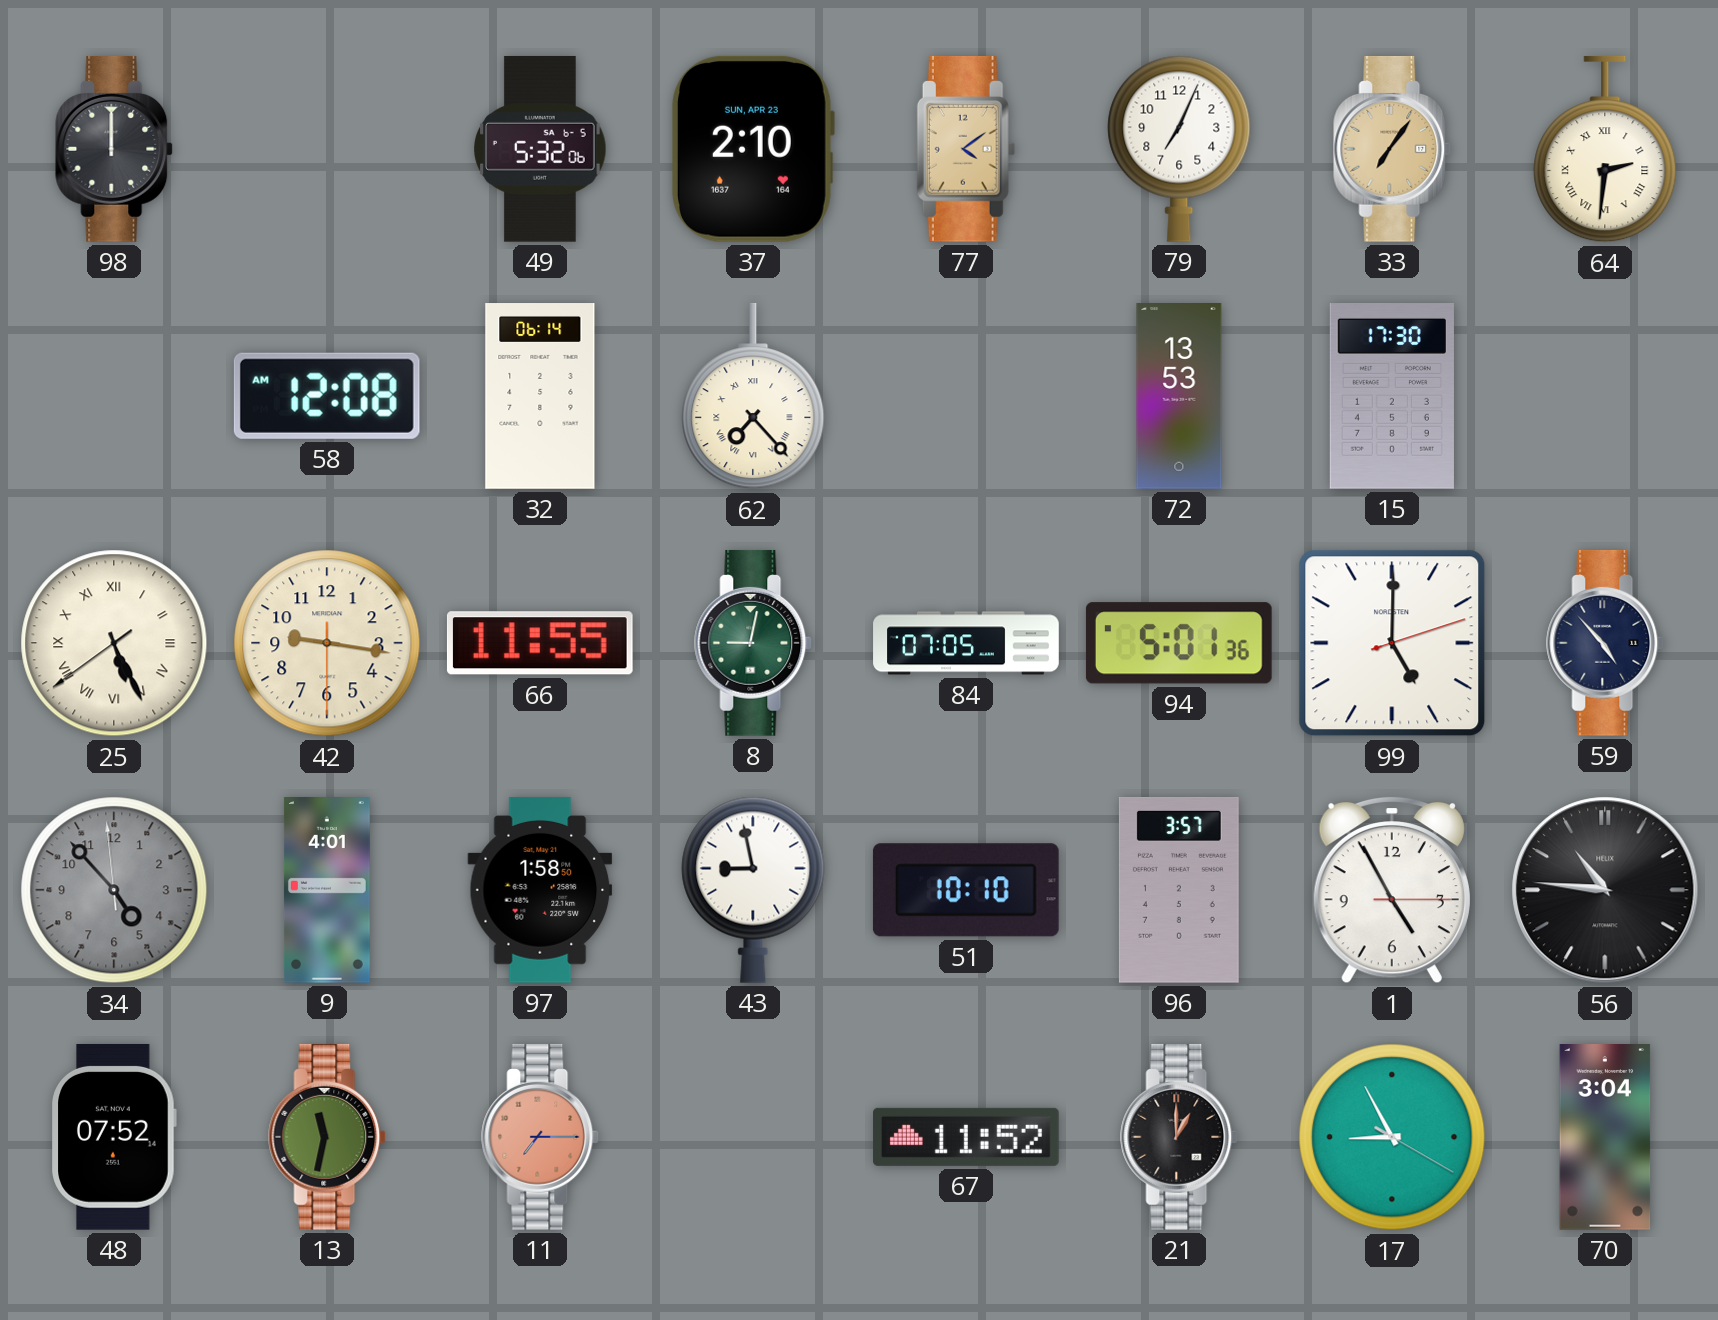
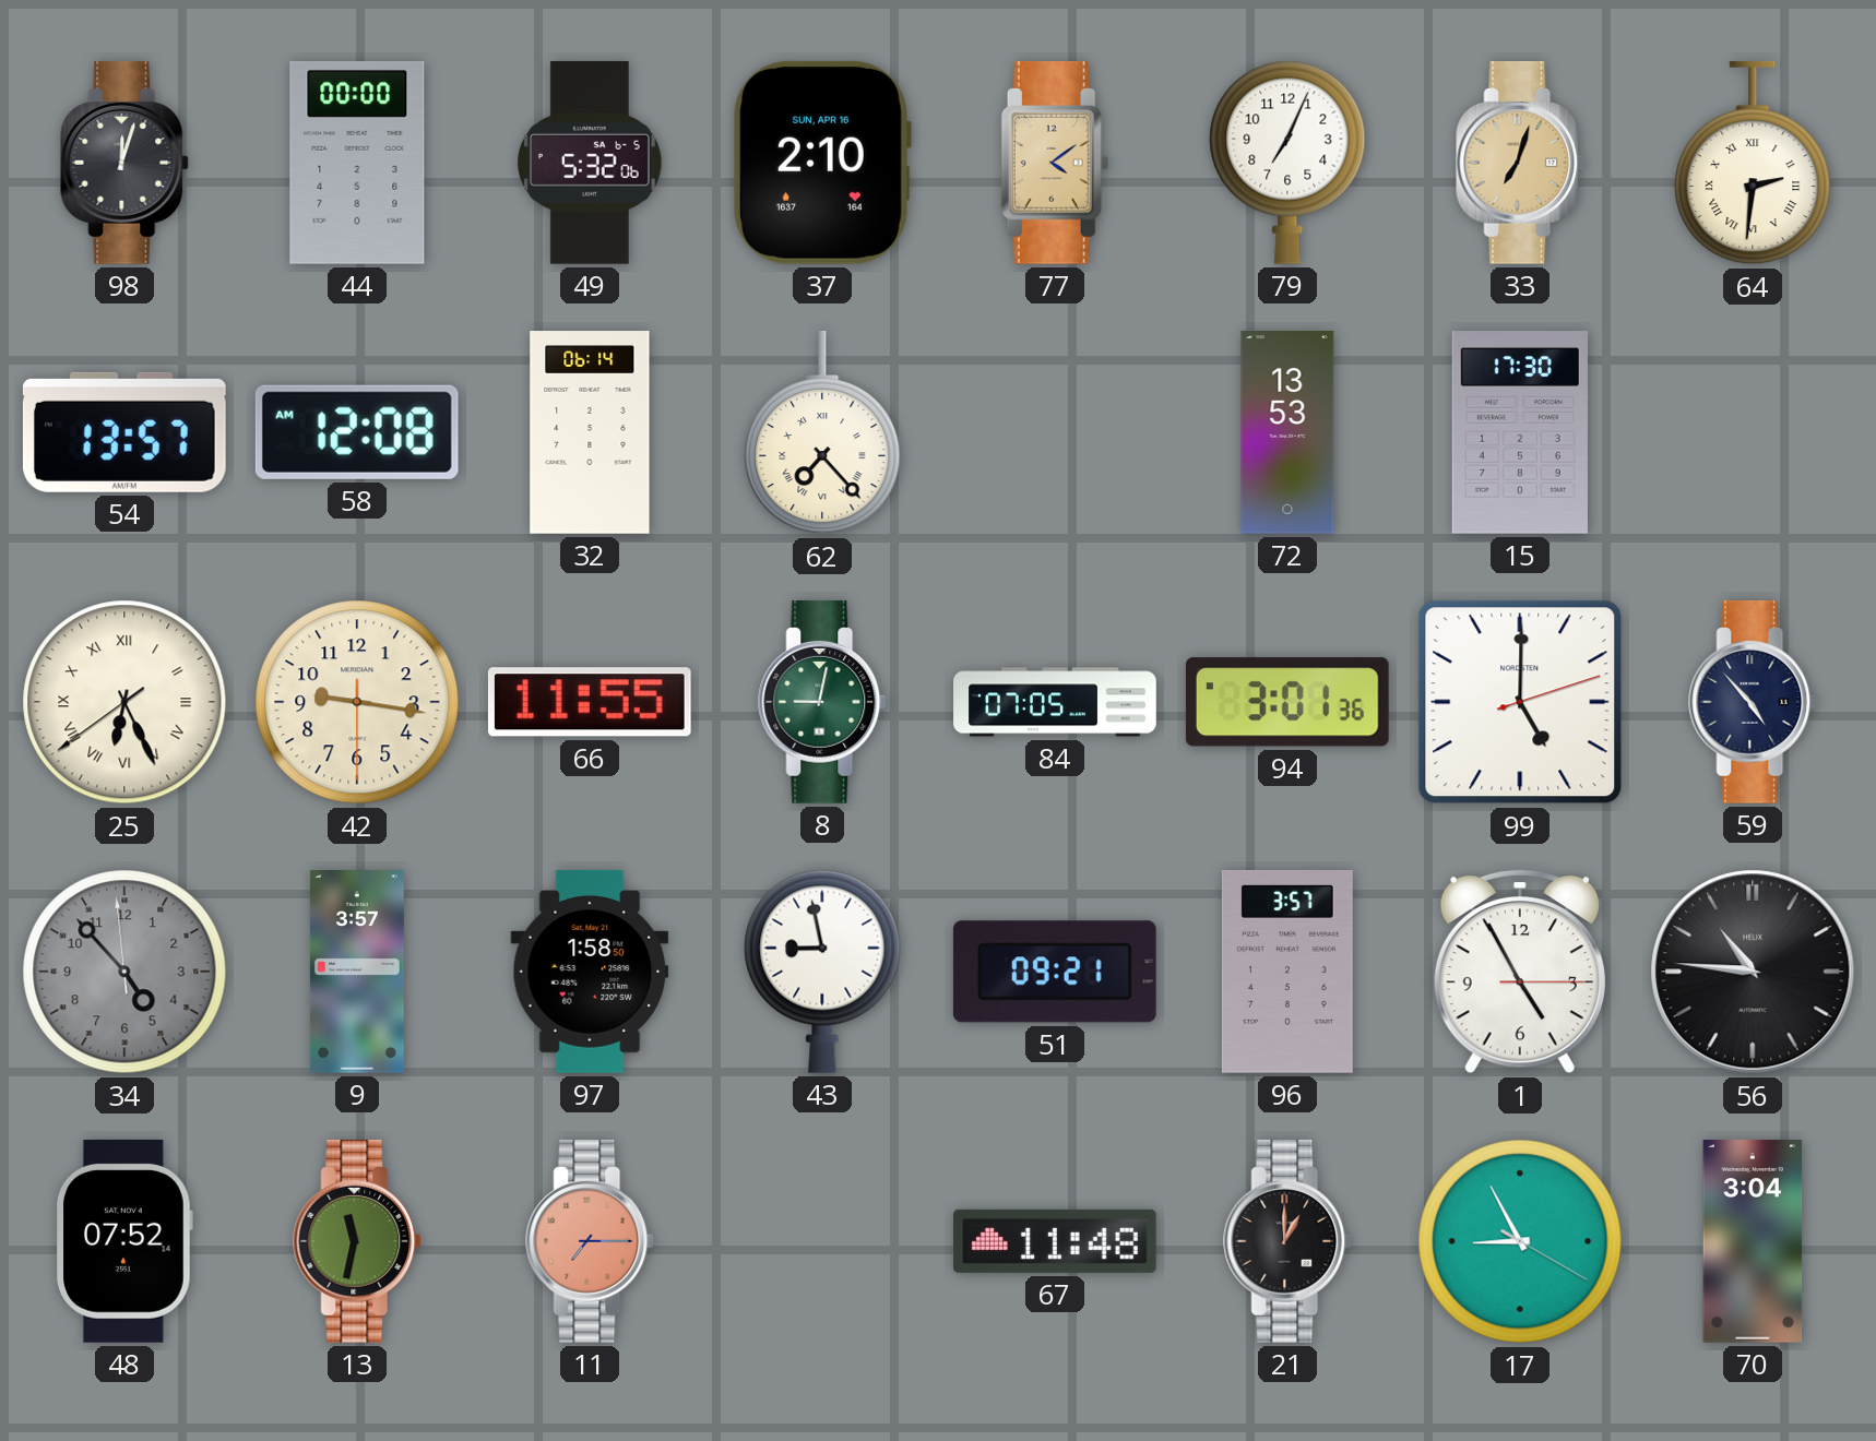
98: 12:00 -> 12:03
44: none -> 00:00
37 date: SUN, APR 23 -> SUN, APR 16
33: 7:06 -> 7:03
54: none -> 13:57
25: 5:25 -> 6:25
94: 5:01 -> 3:01
9: 4:01 -> 3:57
51: 10:10 -> 09:21
67: 11:52 -> 11:48
